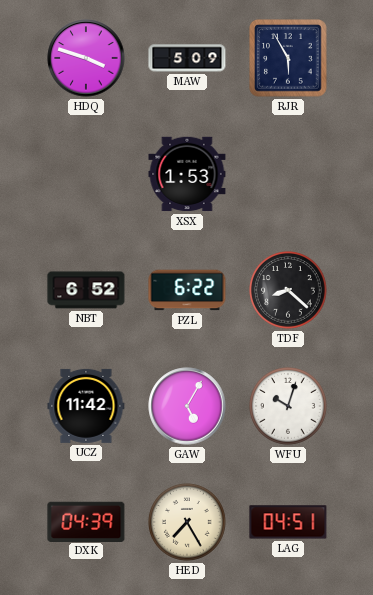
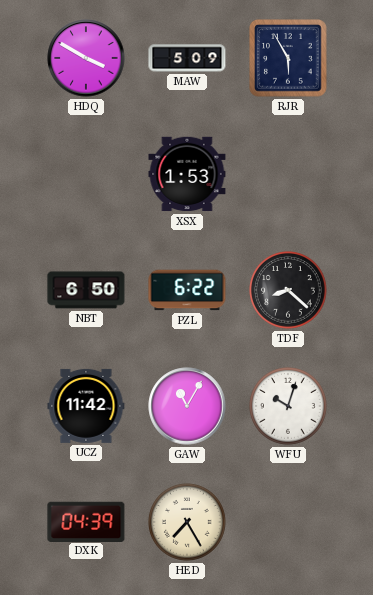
HDQ: 3:48 -> 3:50
NBT: 6:52 -> 6:50
GAW: 5:05 -> 11:05
LAG: 04:51 -> none
